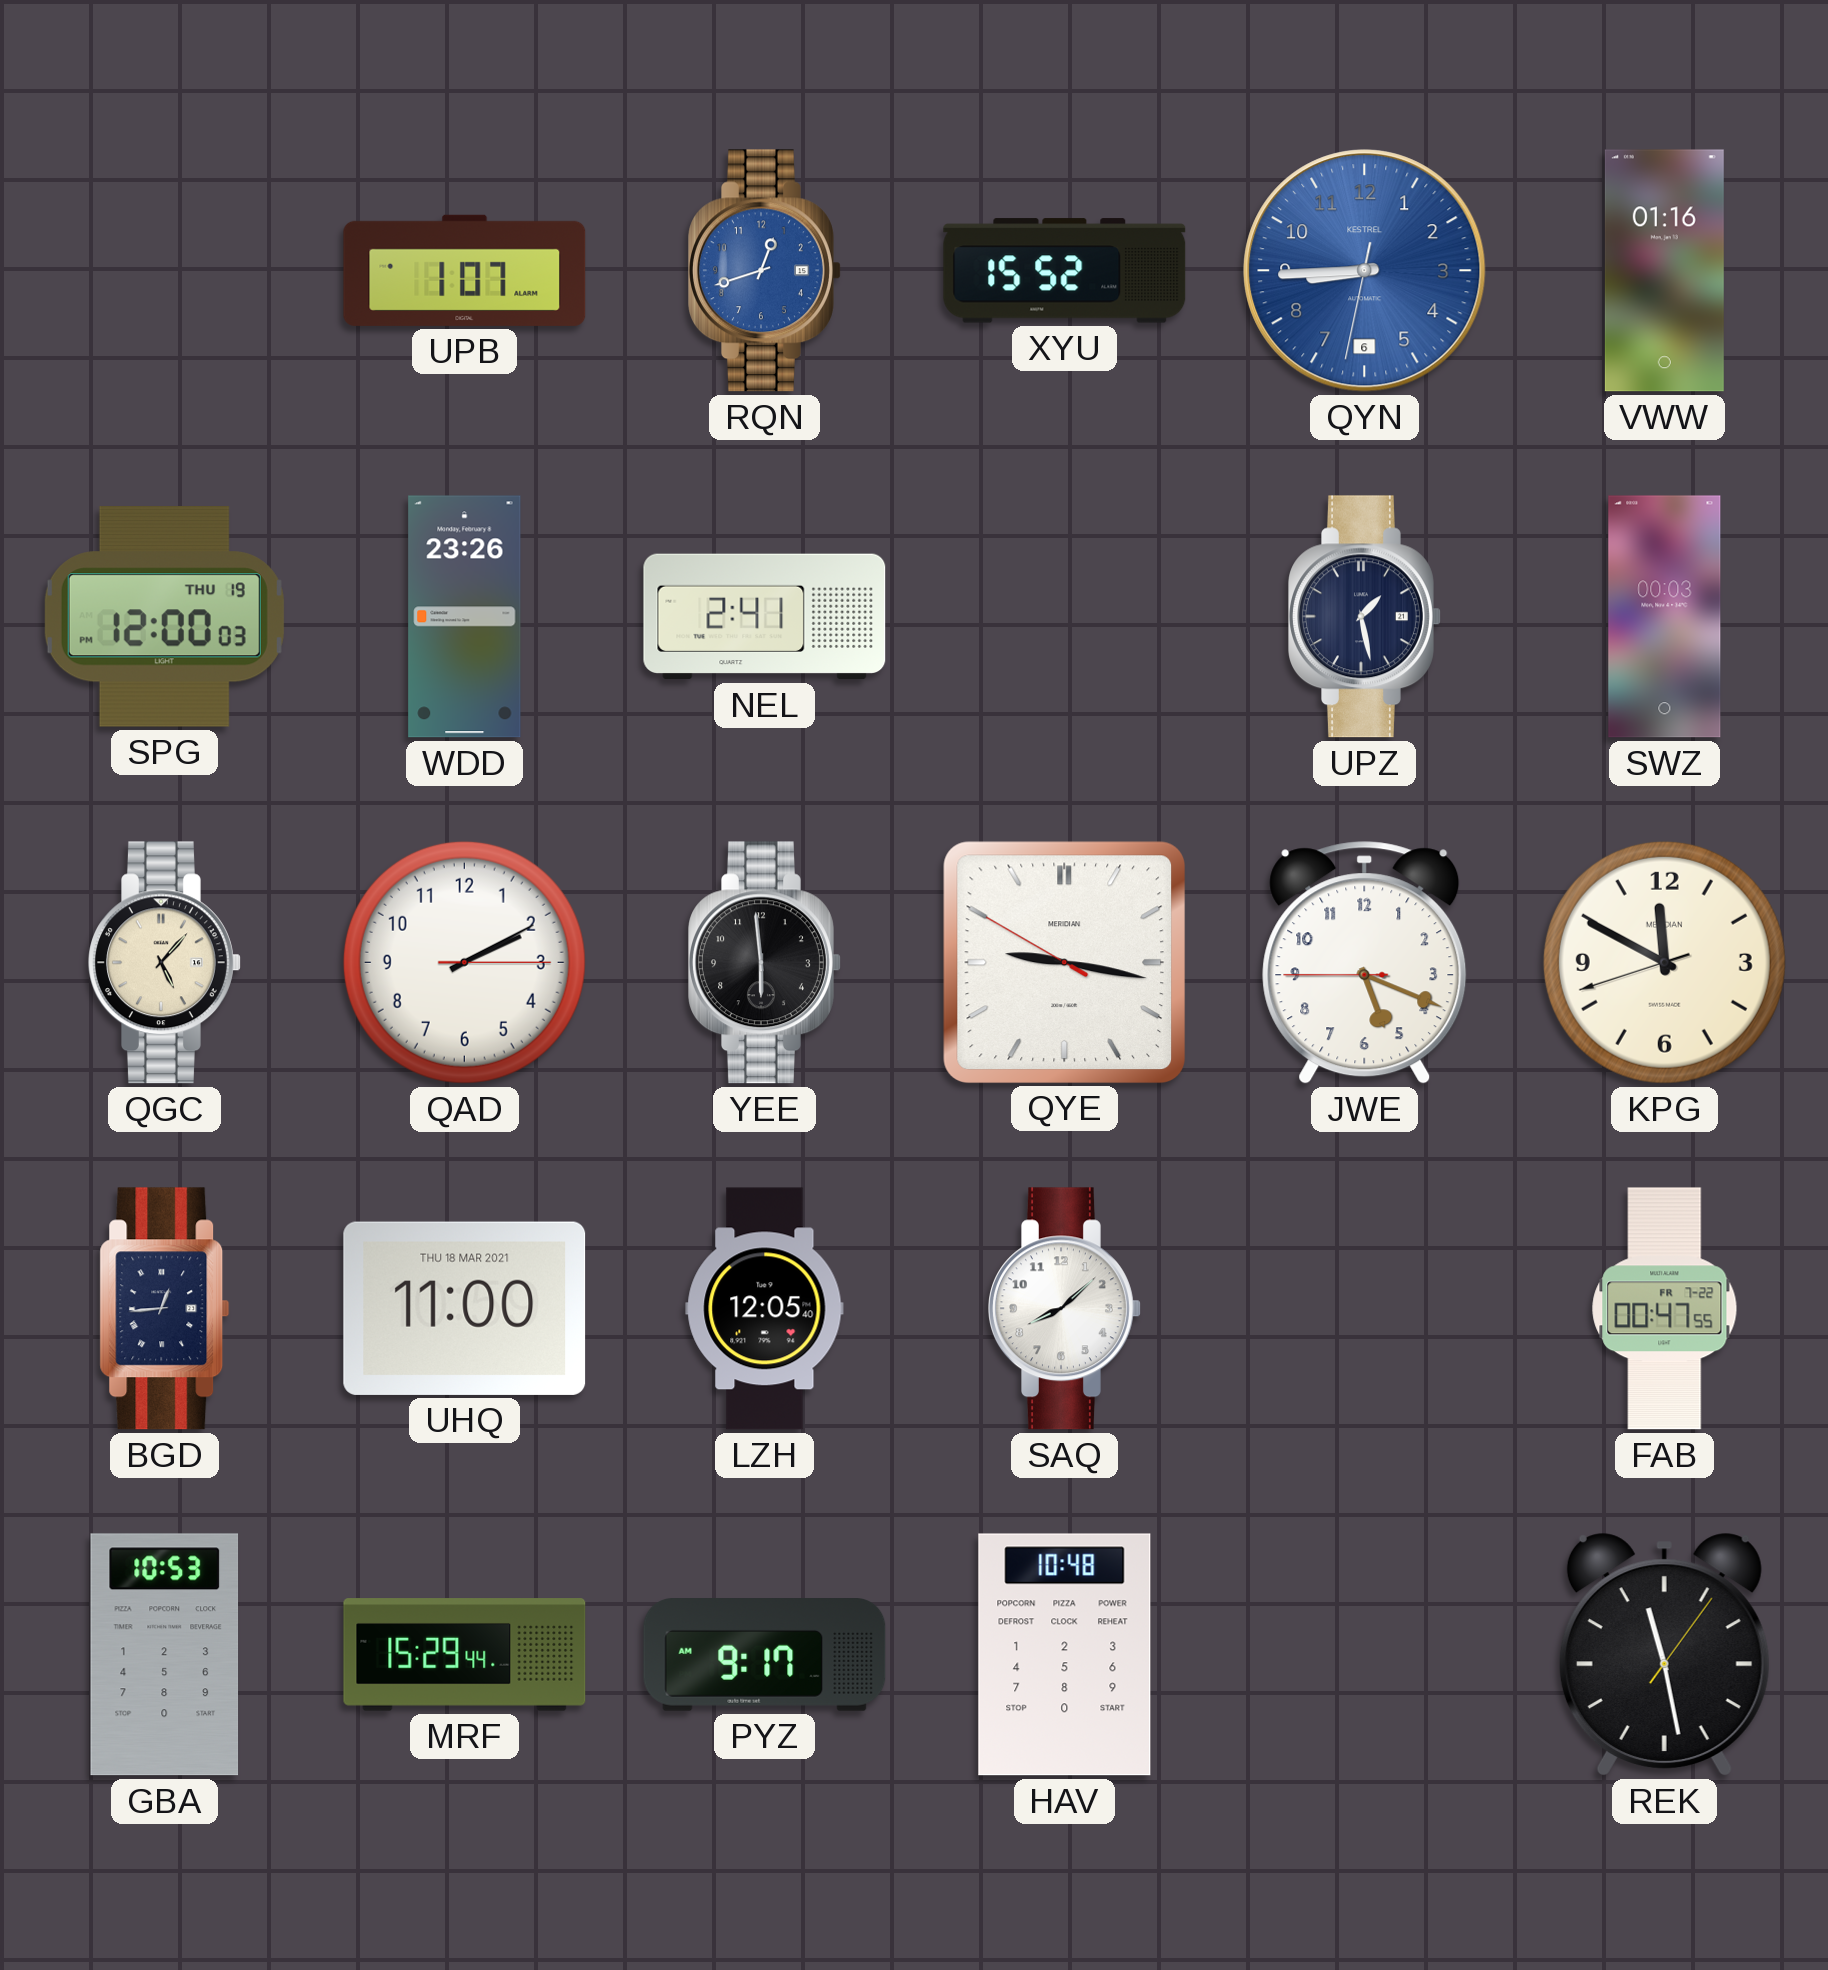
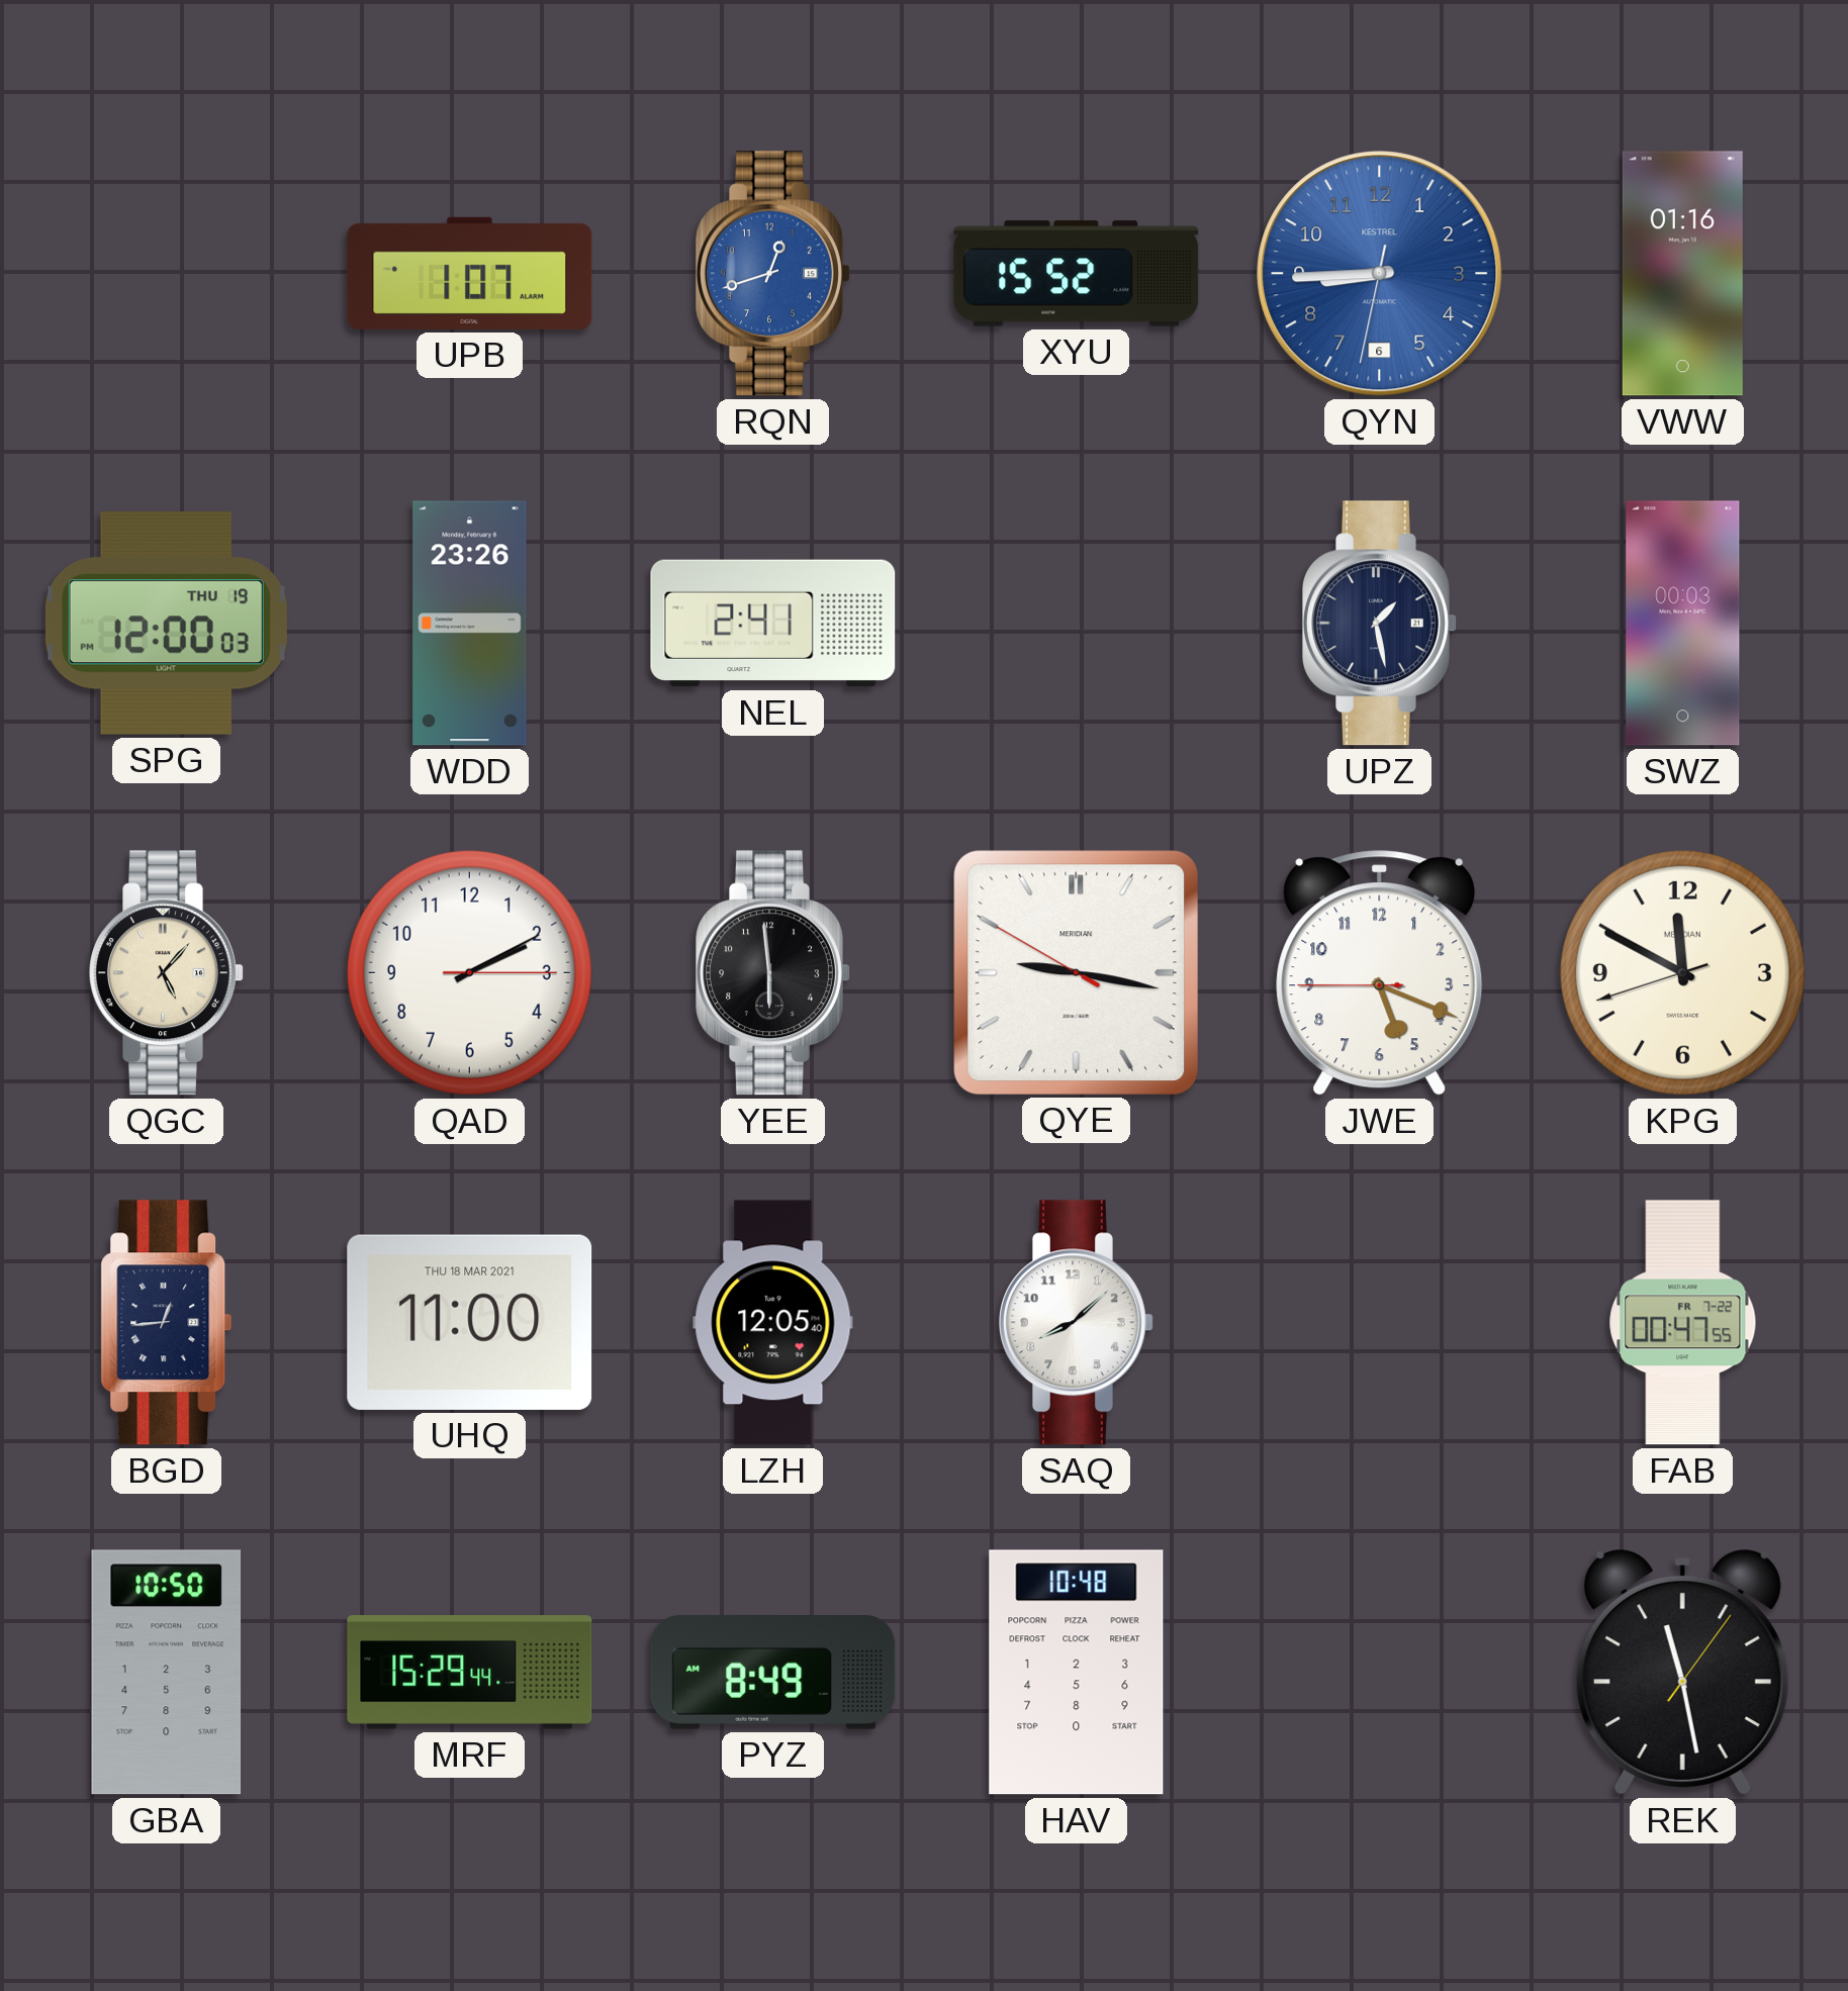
GBA: 10:53 -> 10:50
PYZ: 9:17 -> 8:49
